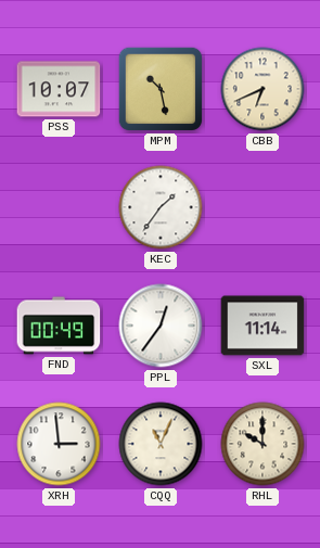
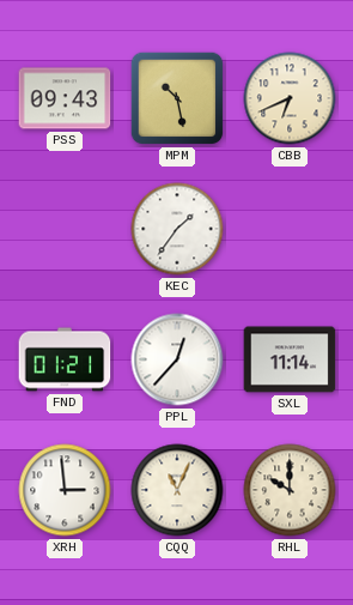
PSS: 10:07 -> 09:43
FND: 00:49 -> 01:21
PPL: 12:36 -> 12:37
